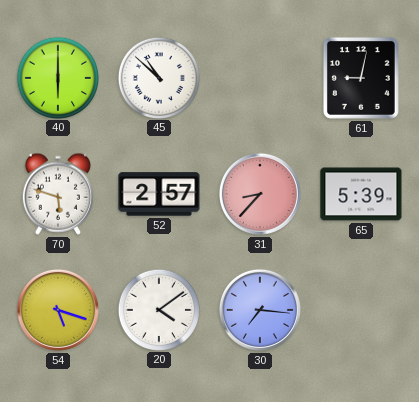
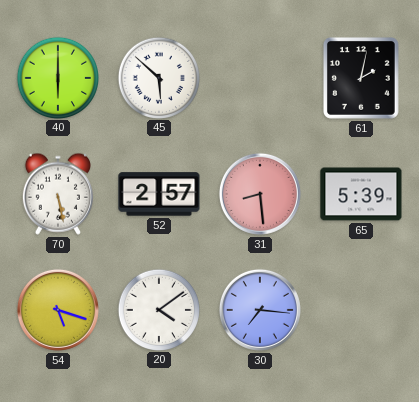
45: 10:52 -> 5:52
61: 9:02 -> 2:02
70: 5:48 -> 5:28
31: 8:37 -> 8:29
